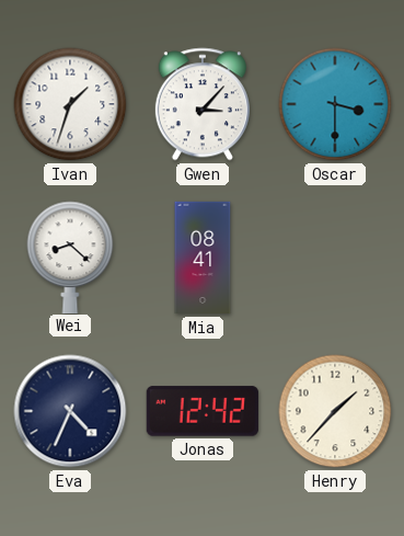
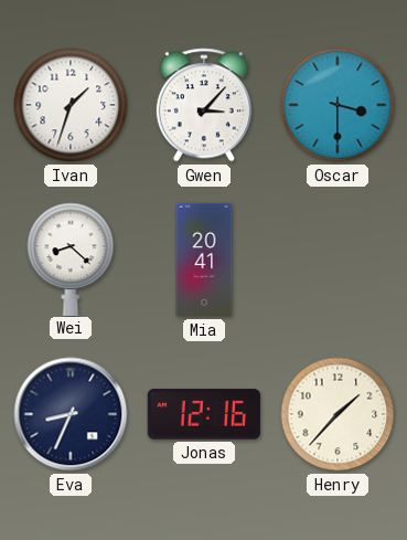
Mia: 08:41 -> 20:41
Eva: 4:34 -> 8:34
Jonas: 12:42 -> 12:16
